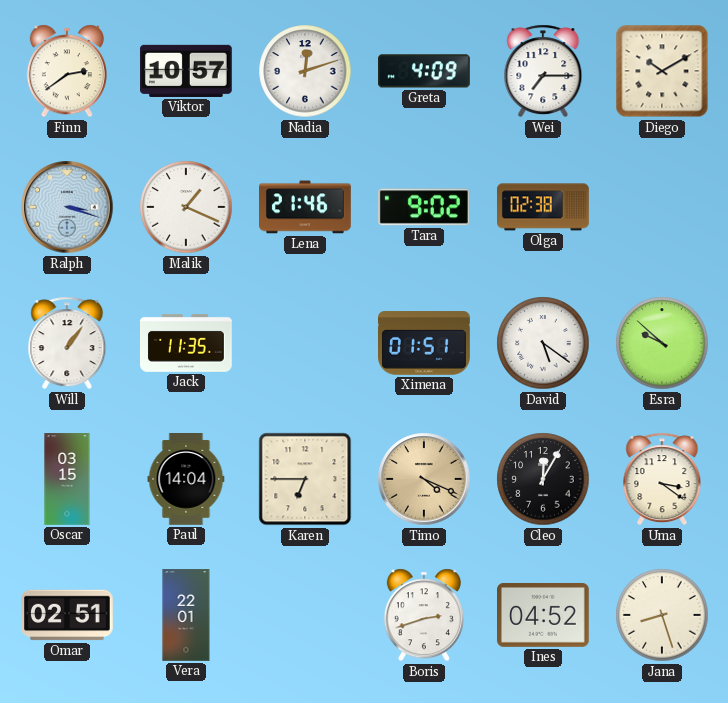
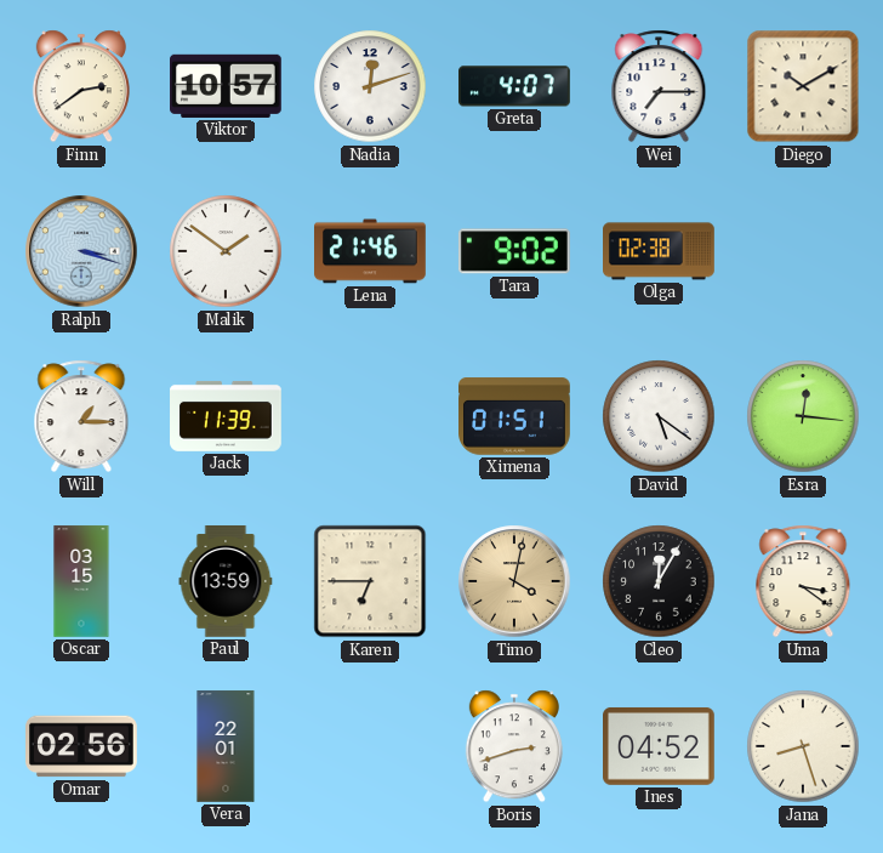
Greta: 4:09 -> 4:07
Malik: 1:19 -> 1:51
Will: 1:06 -> 1:15
Jack: 11:35 -> 11:39
Esra: 9:52 -> 12:16
Paul: 14:04 -> 13:59
Timo: 4:19 -> 4:02
Omar: 02:51 -> 02:56
